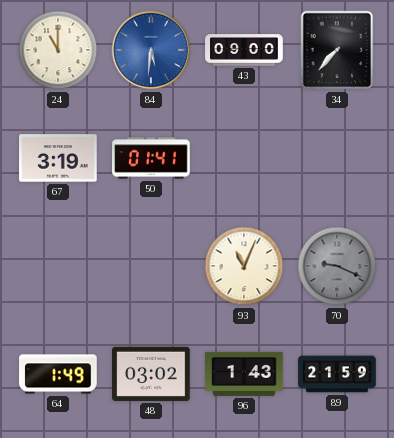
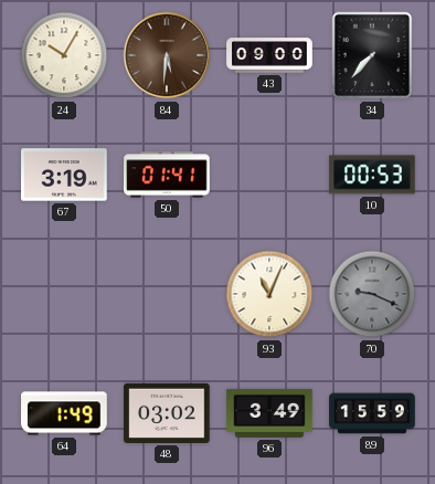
24: 11:00 -> 10:05
84 dial: blue -> brown
10: none -> 00:53
96: 1:43 -> 3:49
89: 21:59 -> 15:59
